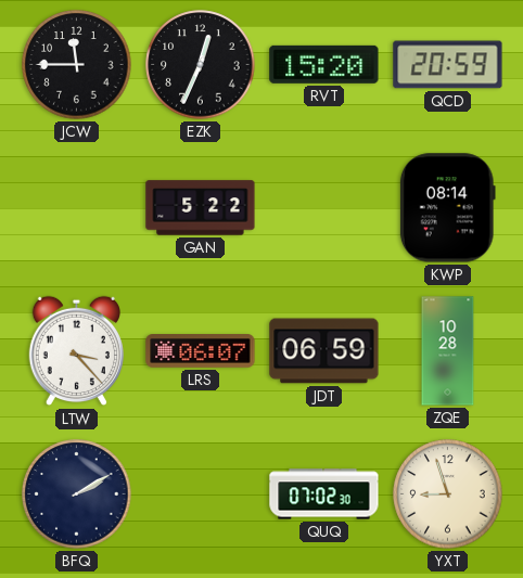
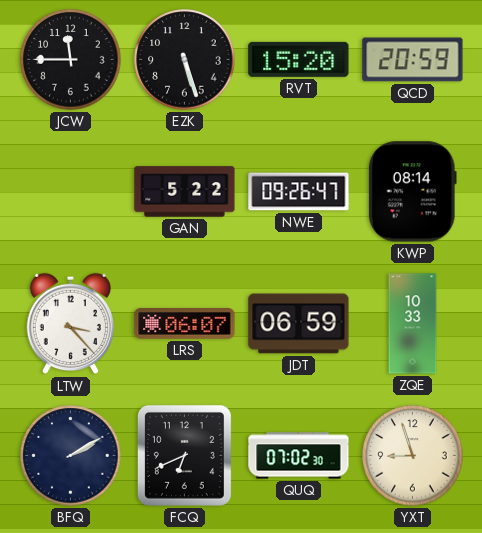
EZK: 12:34 -> 5:27
NWE: none -> 09:26
ZQE: 10:28 -> 10:33
FCQ: none -> 6:41
